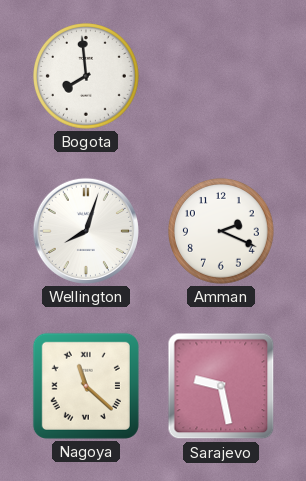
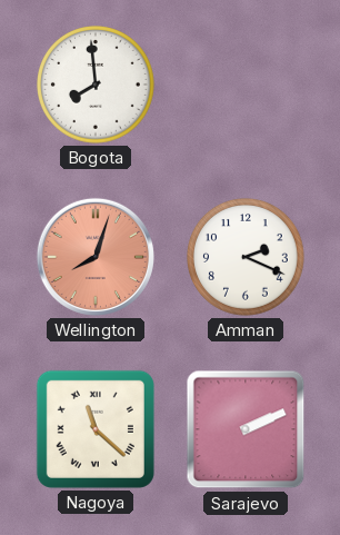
Wellington dial: white -> salmon
Sarajevo: 9:28 -> 2:11
